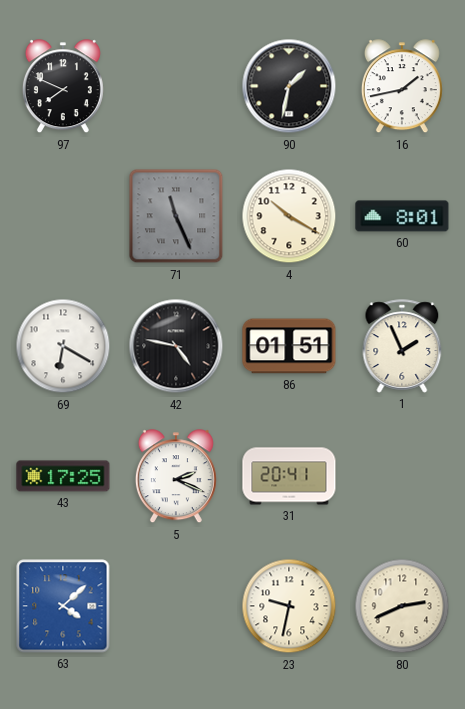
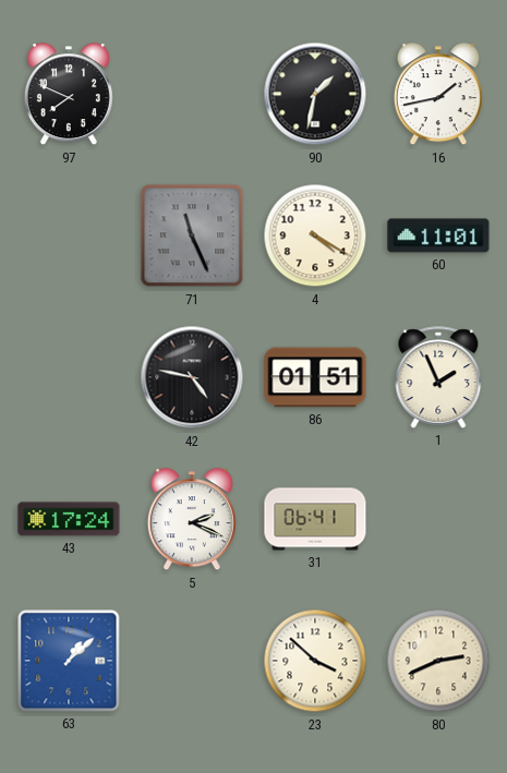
4: 10:20 -> 4:20
60: 8:01 -> 11:01
69: 6:20 -> none
43: 17:25 -> 17:24
31: 20:41 -> 06:41
63: 4:08 -> 1:08
23: 9:32 -> 3:52
